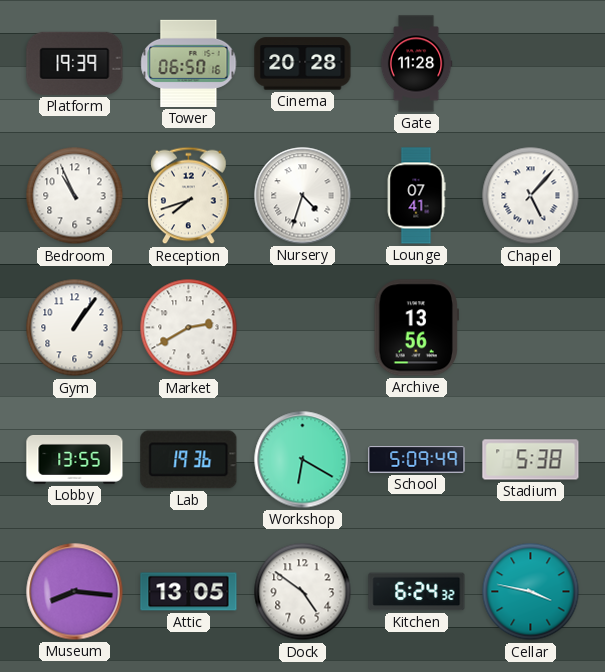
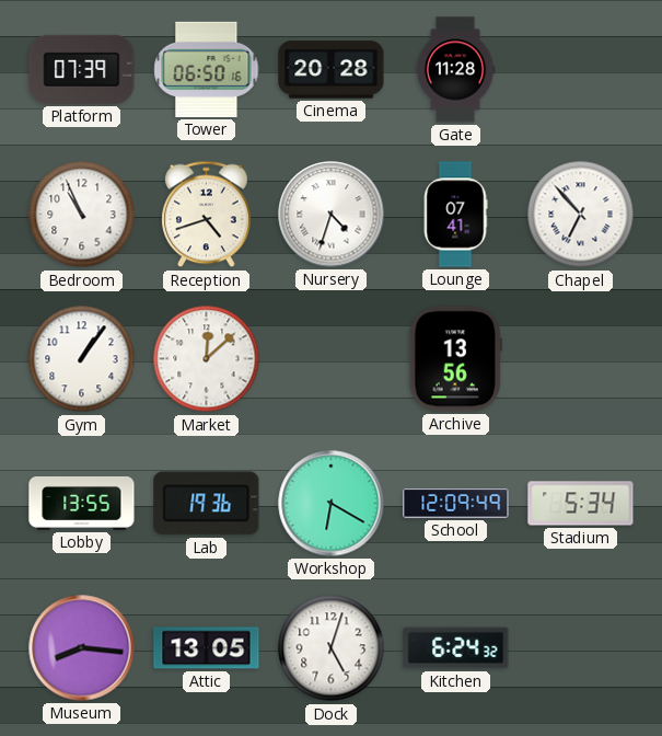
Platform: 19:39 -> 07:39
Reception: 7:42 -> 4:42
Chapel: 5:07 -> 6:53
Market: 2:40 -> 12:08
School: 5:09 -> 12:09
Stadium: 5:38 -> 5:34
Dock: 4:51 -> 5:03
Cellar: 3:47 -> none
